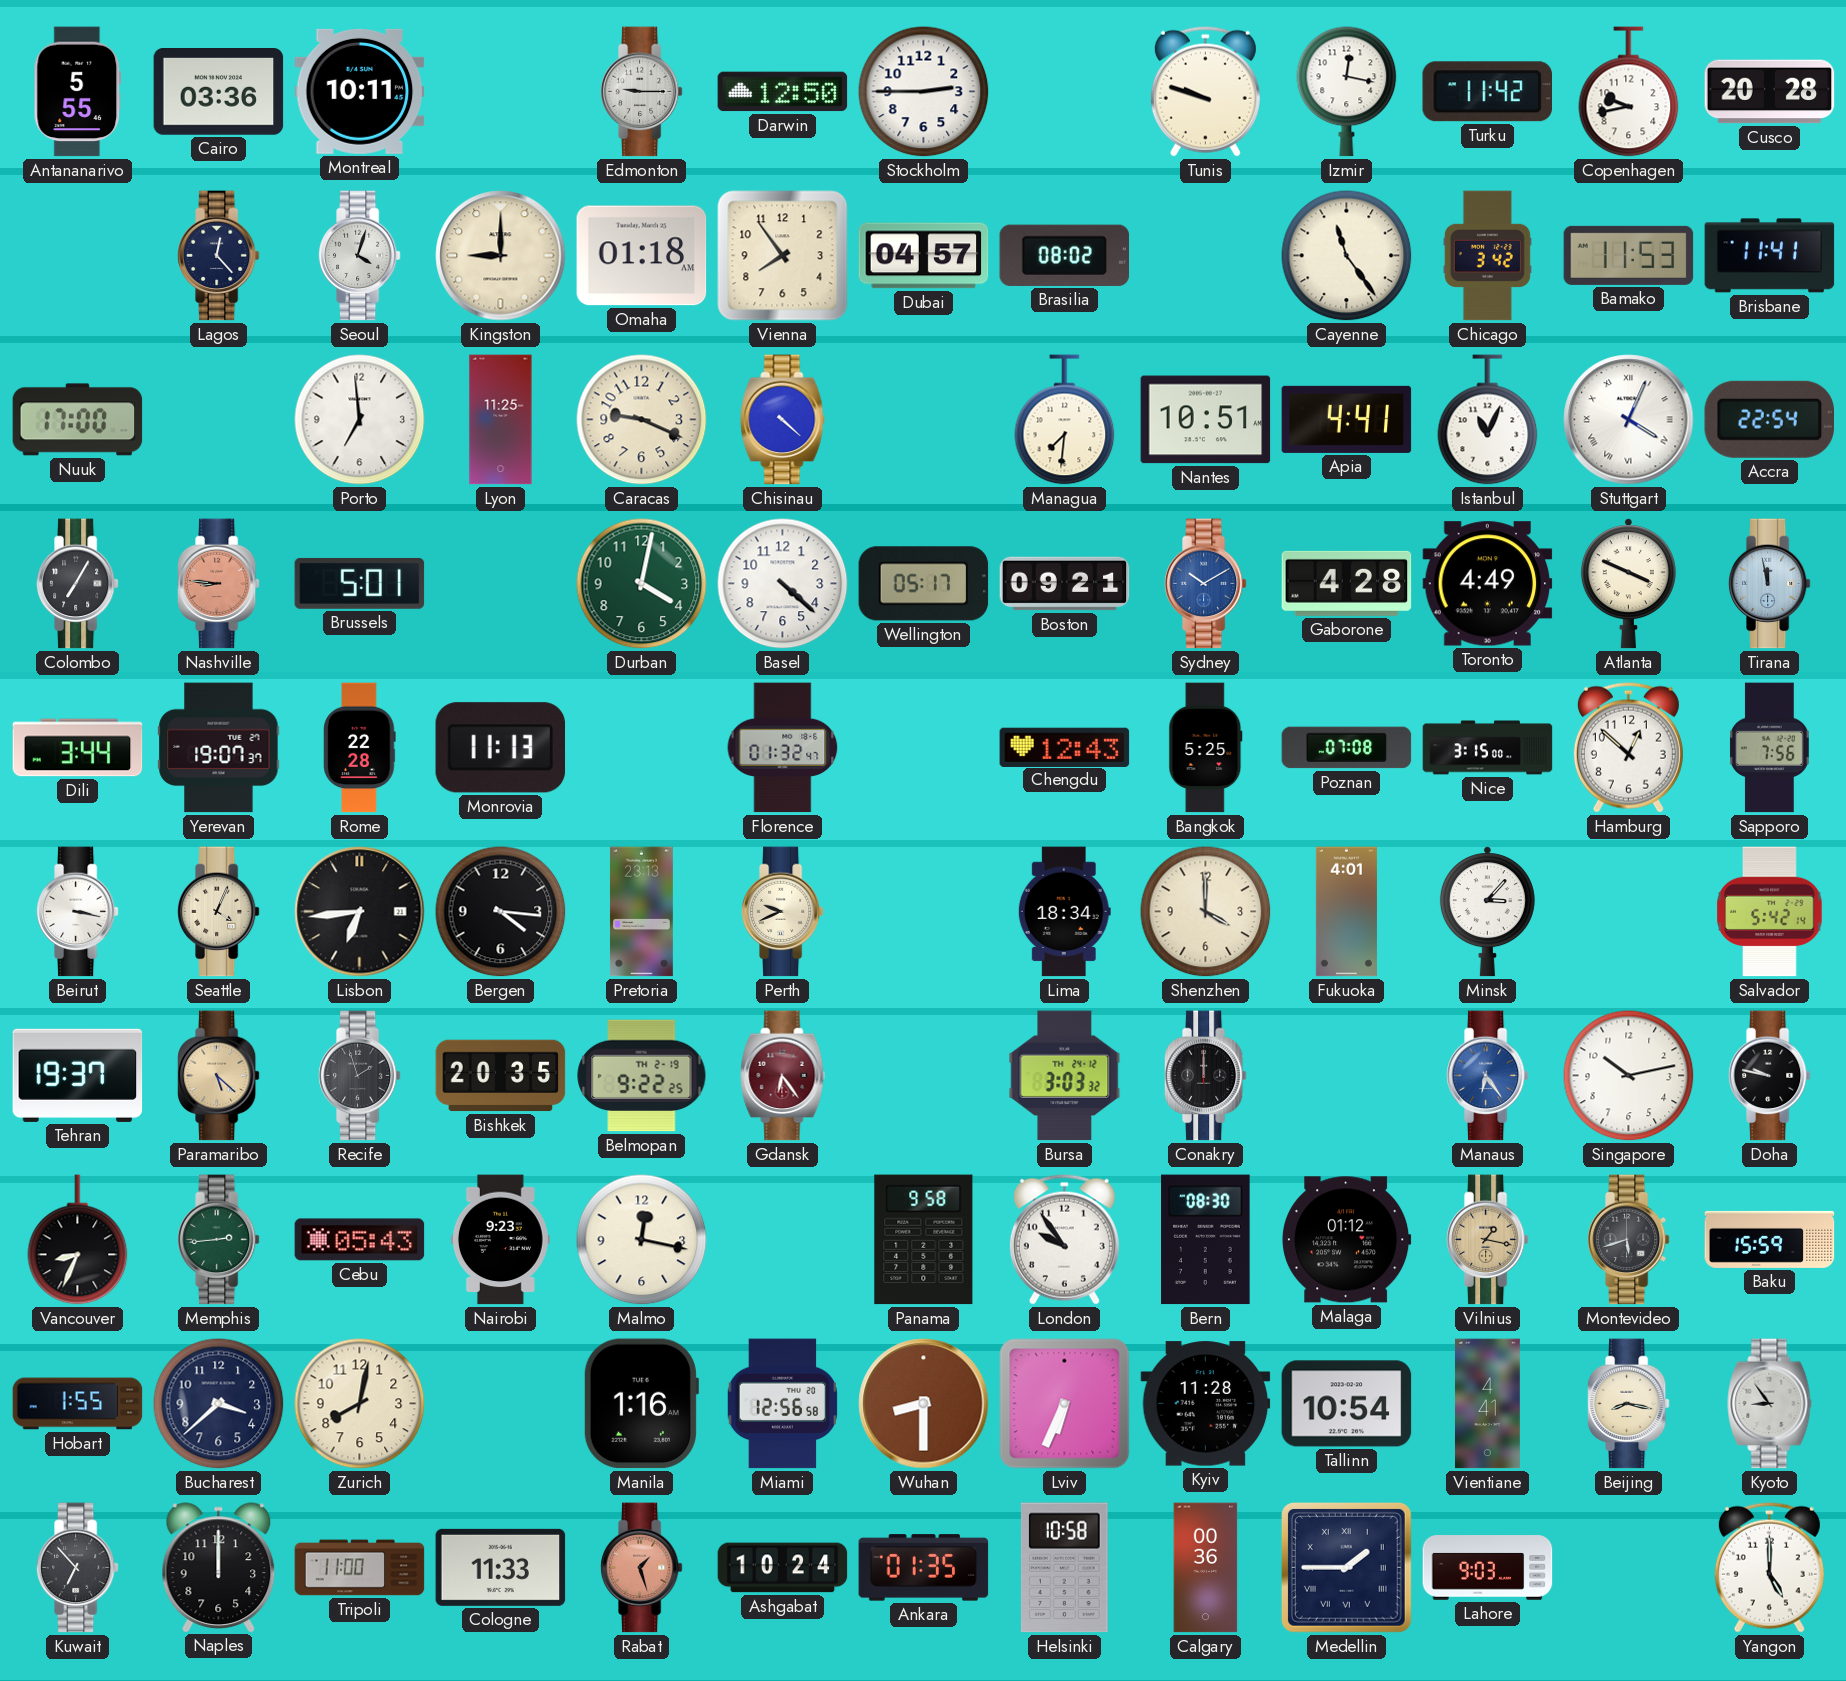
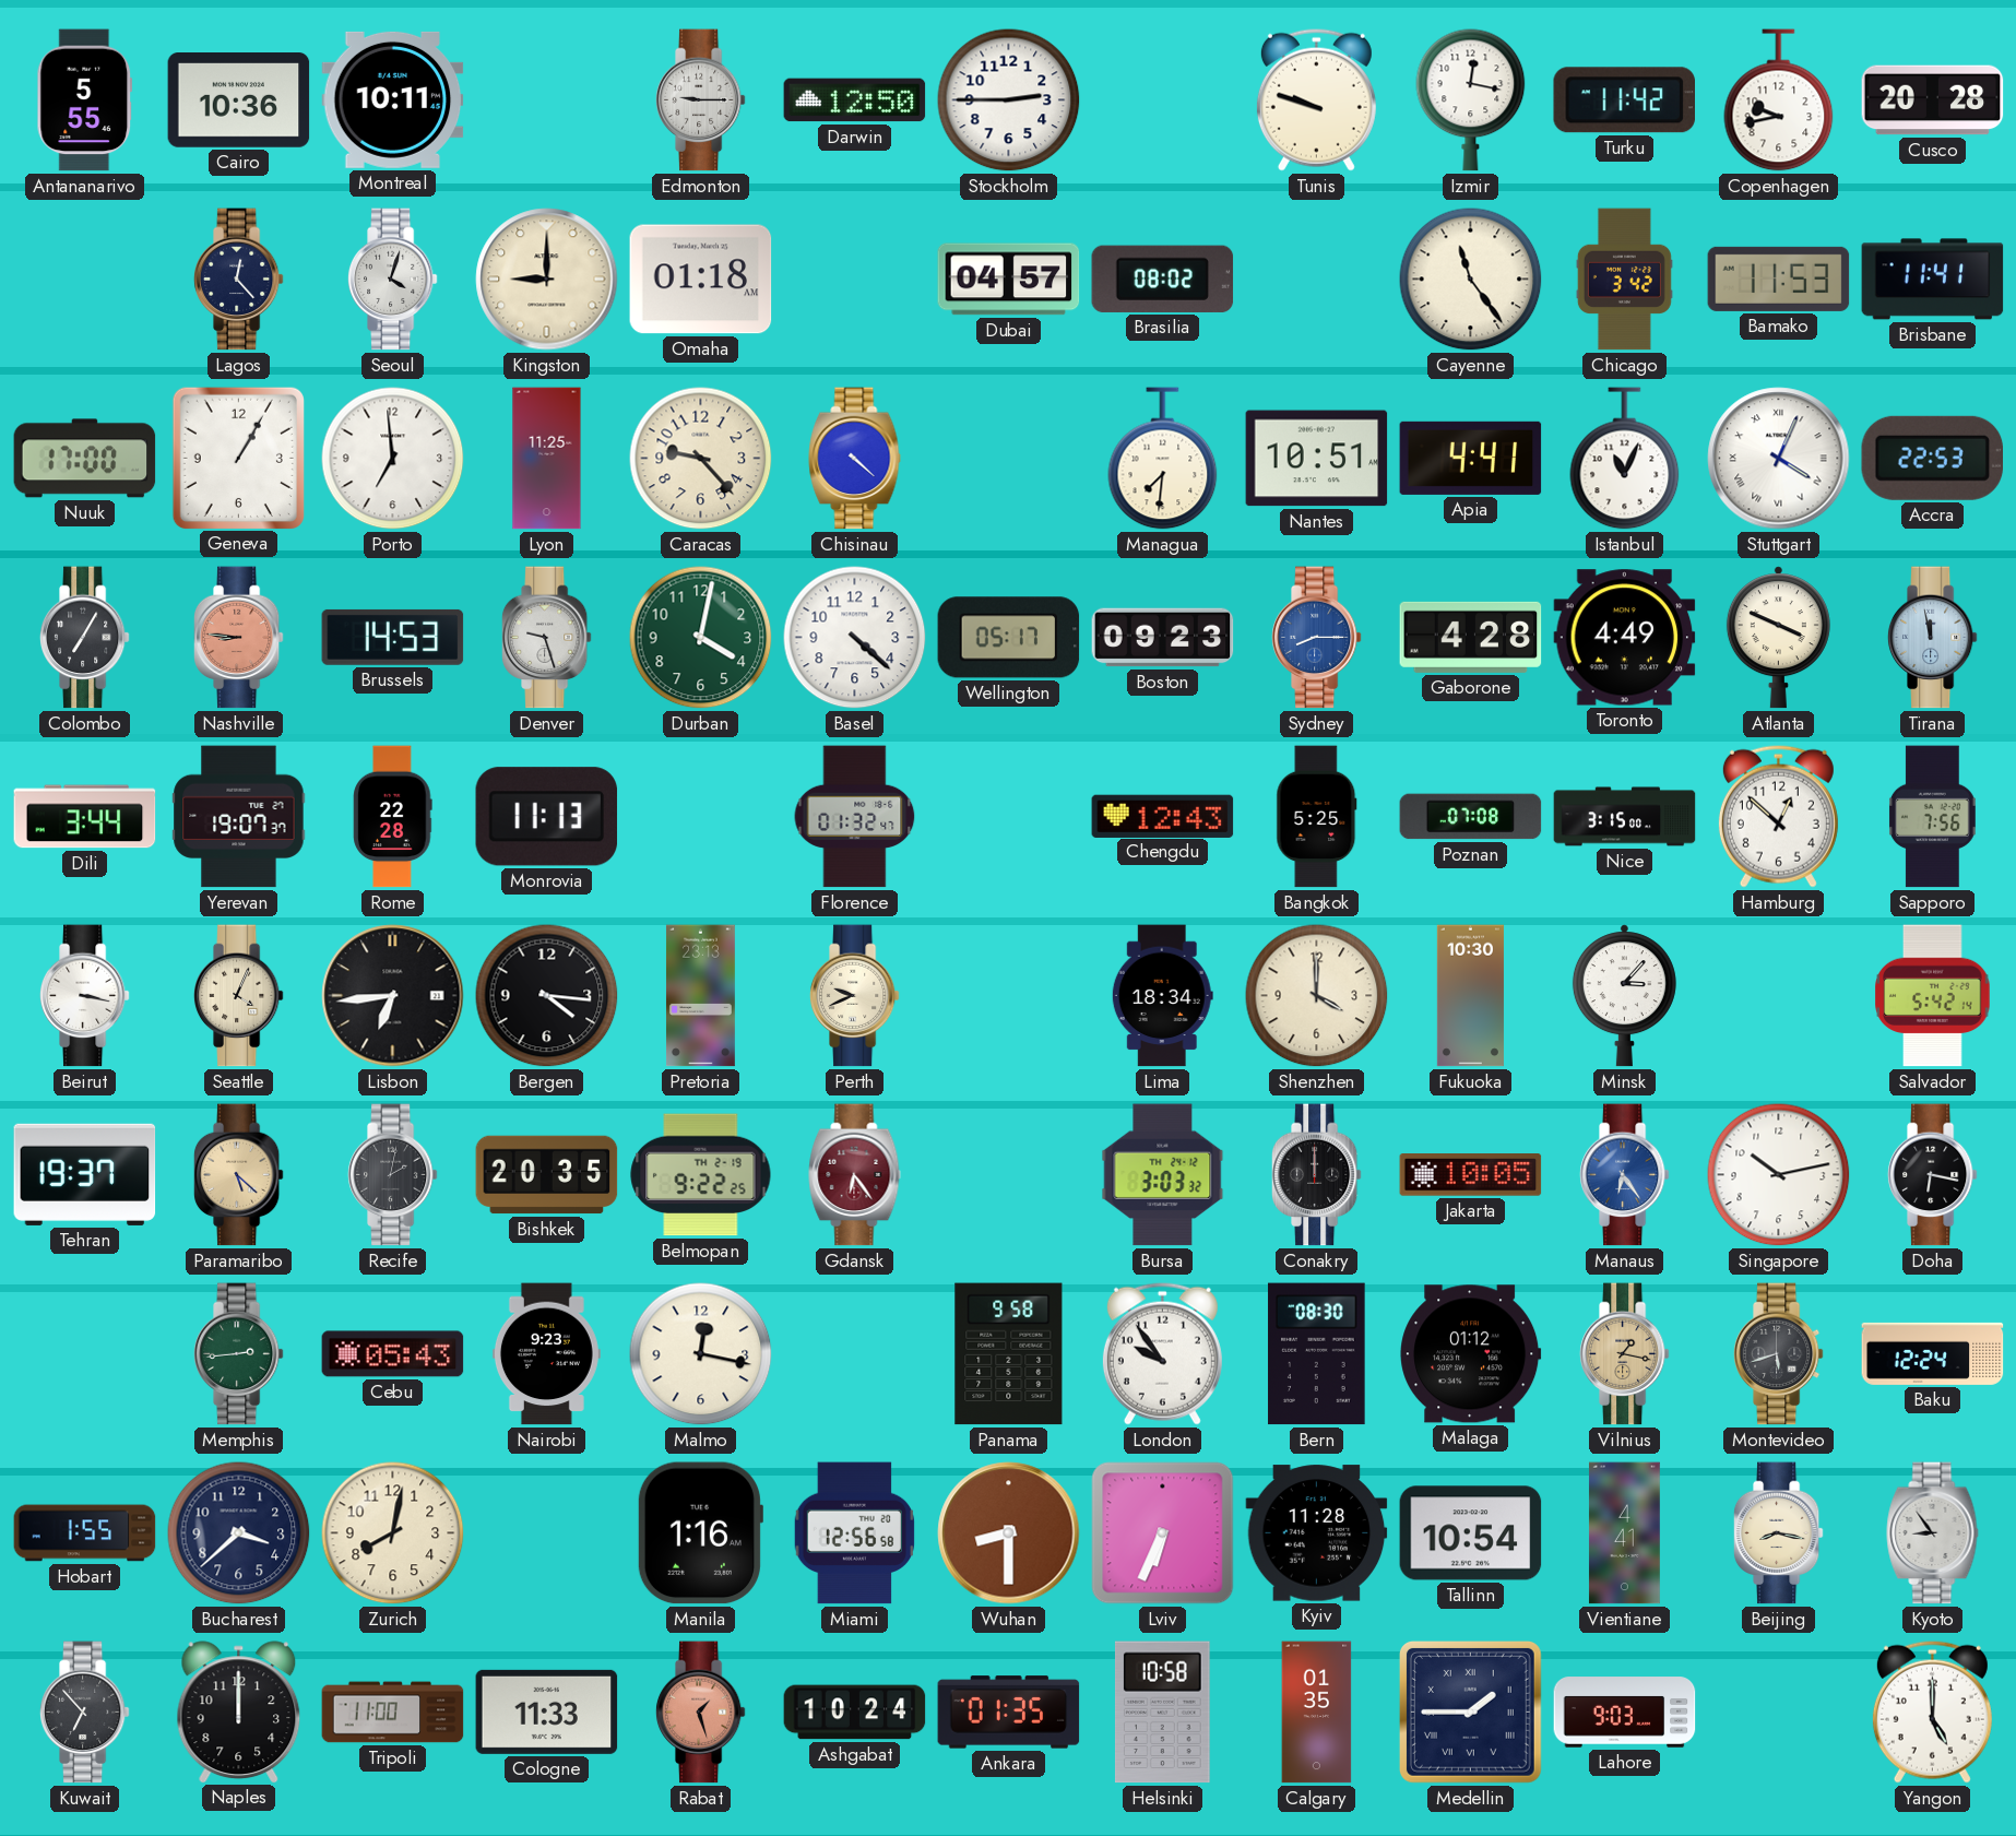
Cairo: 03:36 -> 10:36
Vienna: 7:54 -> none
Geneva: none -> 1:05
Caracas: 9:19 -> 9:23
Accra: 22:54 -> 22:53
Brussels: 5:01 -> 14:53
Denver: none -> 9:27
Boston: 09:21 -> 09:23
Sydney: 10:10 -> 8:15
Fukuoka: 4:01 -> 10:30
Recife: 1:57 -> 2:02
Jakarta: none -> 10:05
Doha: 9:47 -> 6:17
Vancouver: 8:34 -> none
Baku: 15:59 -> 12:24
Calgary: 00:36 -> 01:35
